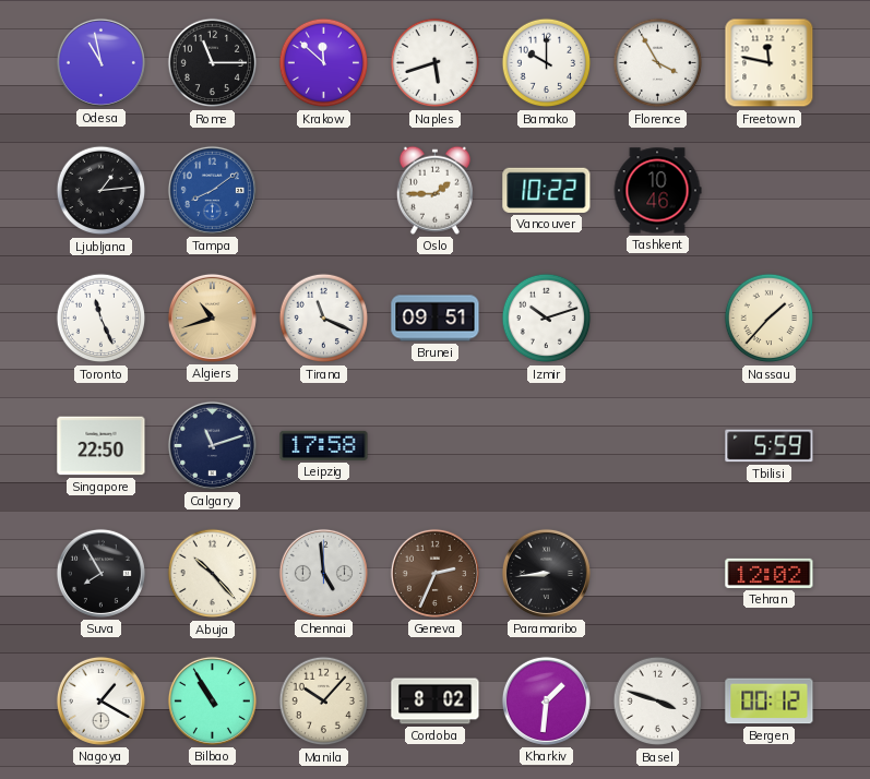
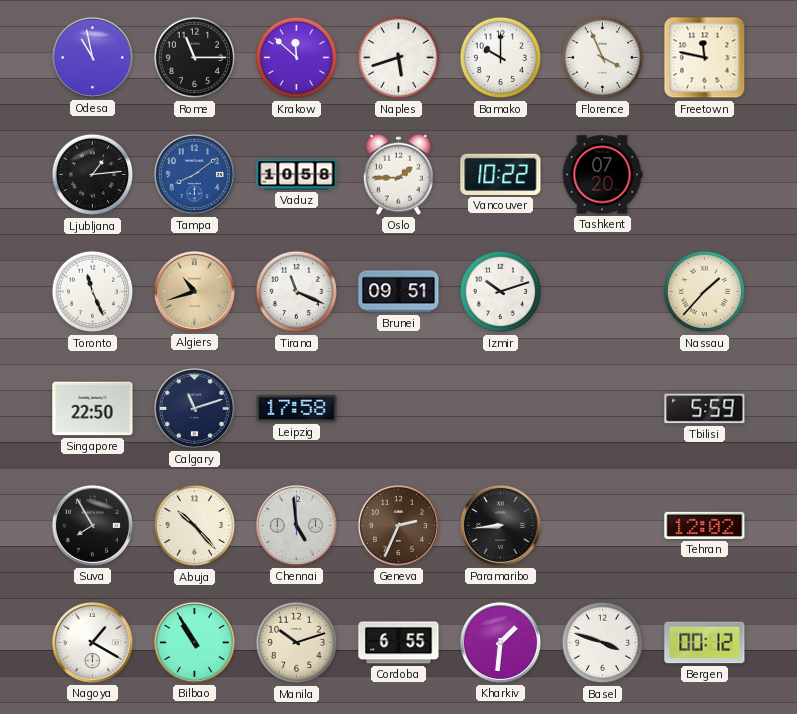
Florence: 3:55 -> 3:56
Vaduz: none -> 10:58
Tashkent: 10:46 -> 07:20
Manila: 10:07 -> 10:12
Cordoba: 8:02 -> 6:55
